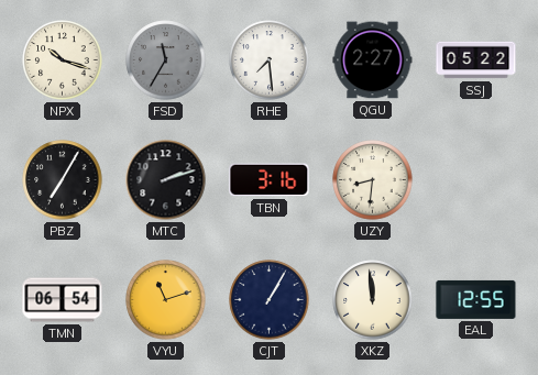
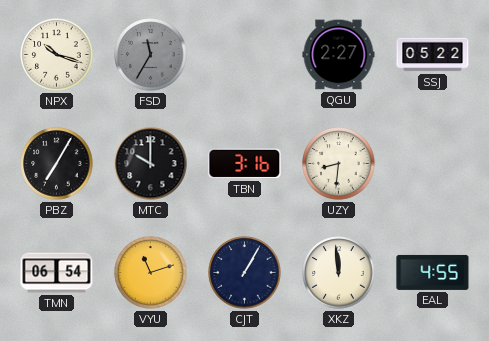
RHE: 7:29 -> none
MTC: 2:12 -> 10:00
EAL: 12:55 -> 4:55
